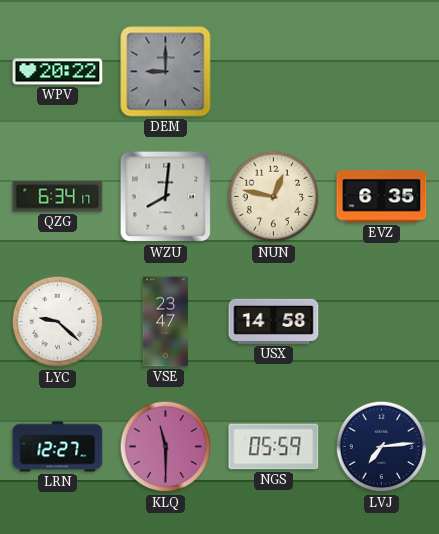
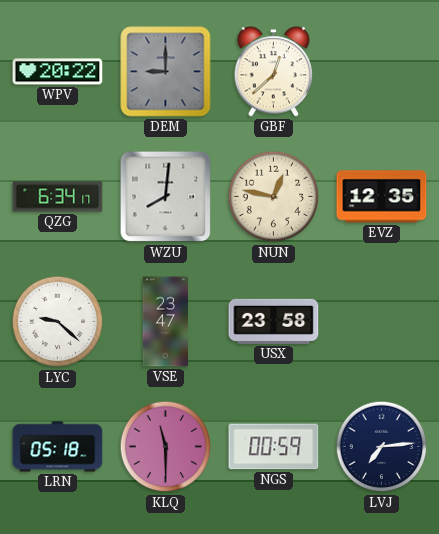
GBF: none -> 12:38
EVZ: 6:35 -> 12:35
USX: 14:58 -> 23:58
LRN: 12:27 -> 05:18
NGS: 05:59 -> 00:59
